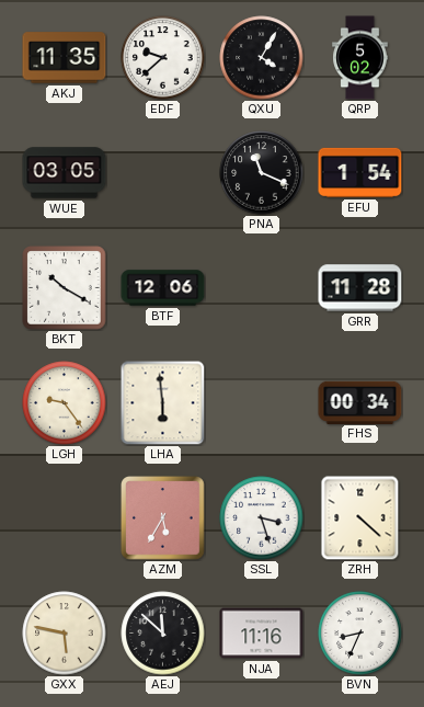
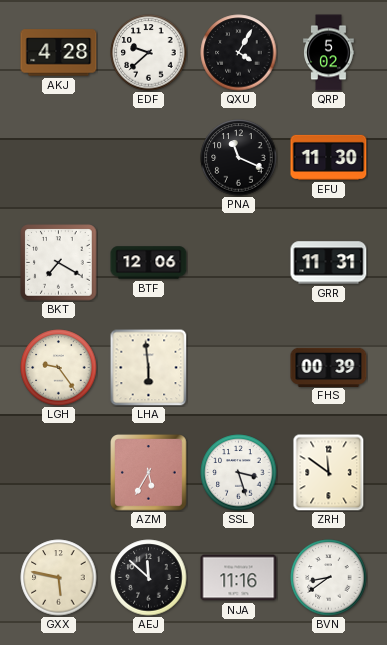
AKJ: 11:35 -> 4:28
WUE: 03:05 -> none
EFU: 1:54 -> 11:30
BKT: 10:20 -> 7:20
GRR: 11:28 -> 11:31
FHS: 00:34 -> 00:39
ZRH: 4:22 -> 11:51
BVN: 8:34 -> 8:39
